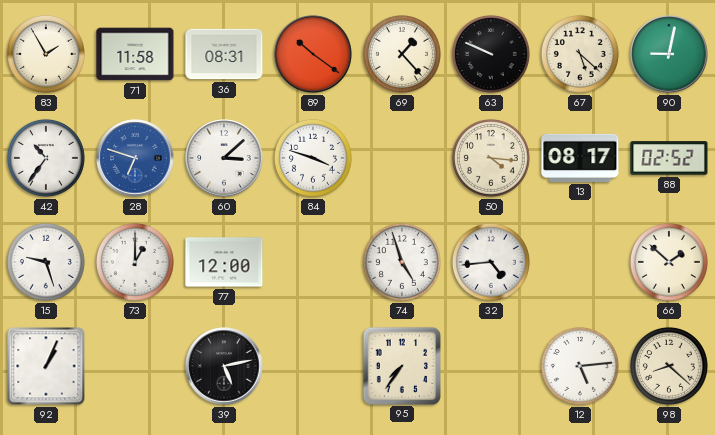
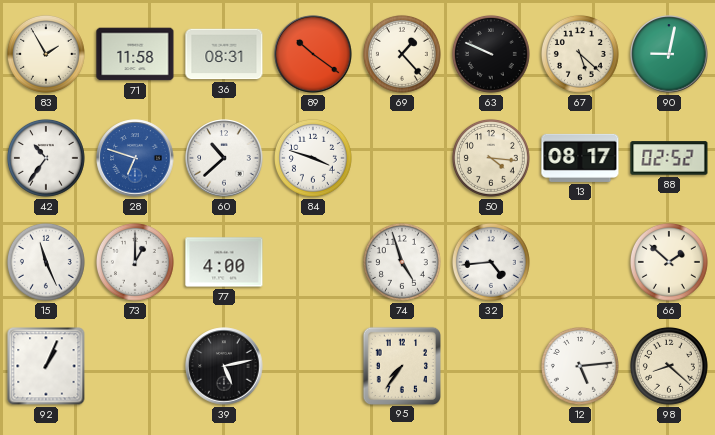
60: 3:08 -> 10:38
15: 9:27 -> 11:26
77: 12:00 -> 4:00
